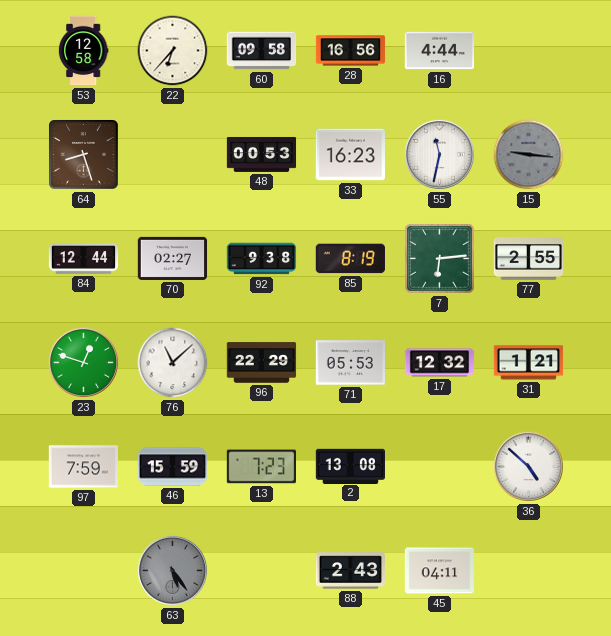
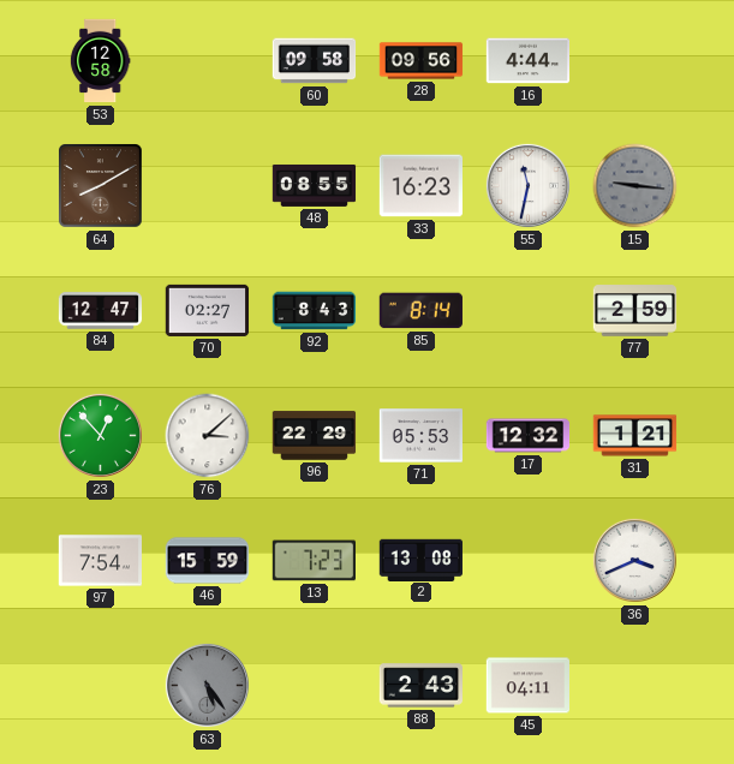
22: 6:37 -> none
28: 16:56 -> 09:56
64: 8:27 -> 8:10
48: 00:53 -> 08:55
84: 12:44 -> 12:47
92: 9:38 -> 8:43
85: 8:19 -> 8:14
7: 6:14 -> none
77: 2:55 -> 2:59
23: 12:48 -> 12:53
76: 11:08 -> 3:08
97: 7:59 -> 7:54
36: 4:52 -> 3:41
